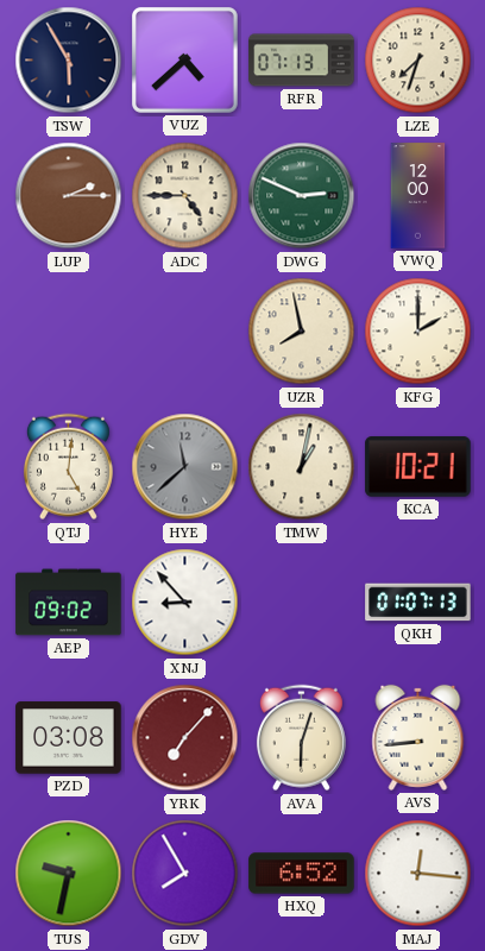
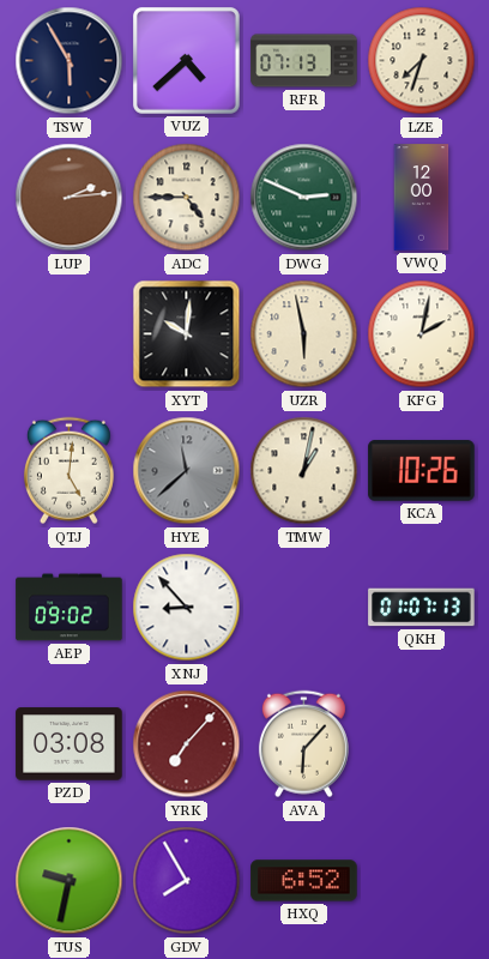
LUP: 2:15 -> 2:14
XYT: none -> 10:01
UZR: 7:58 -> 5:58
KFG: 2:00 -> 2:02
KCA: 10:21 -> 10:26
AVA: 6:03 -> 6:07
AVS: 8:44 -> none
MAJ: 12:16 -> none
